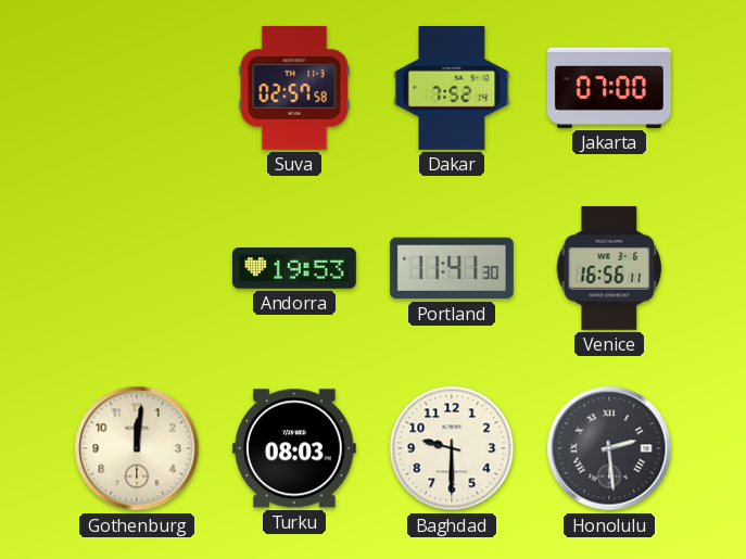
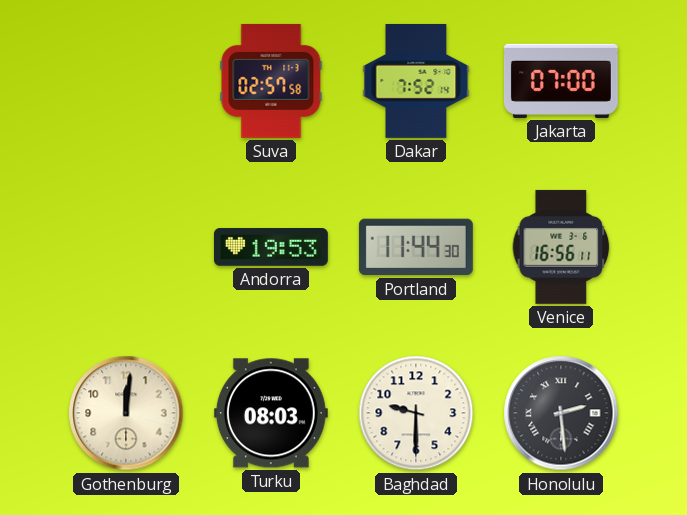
Portland: 11:41 -> 11:44
